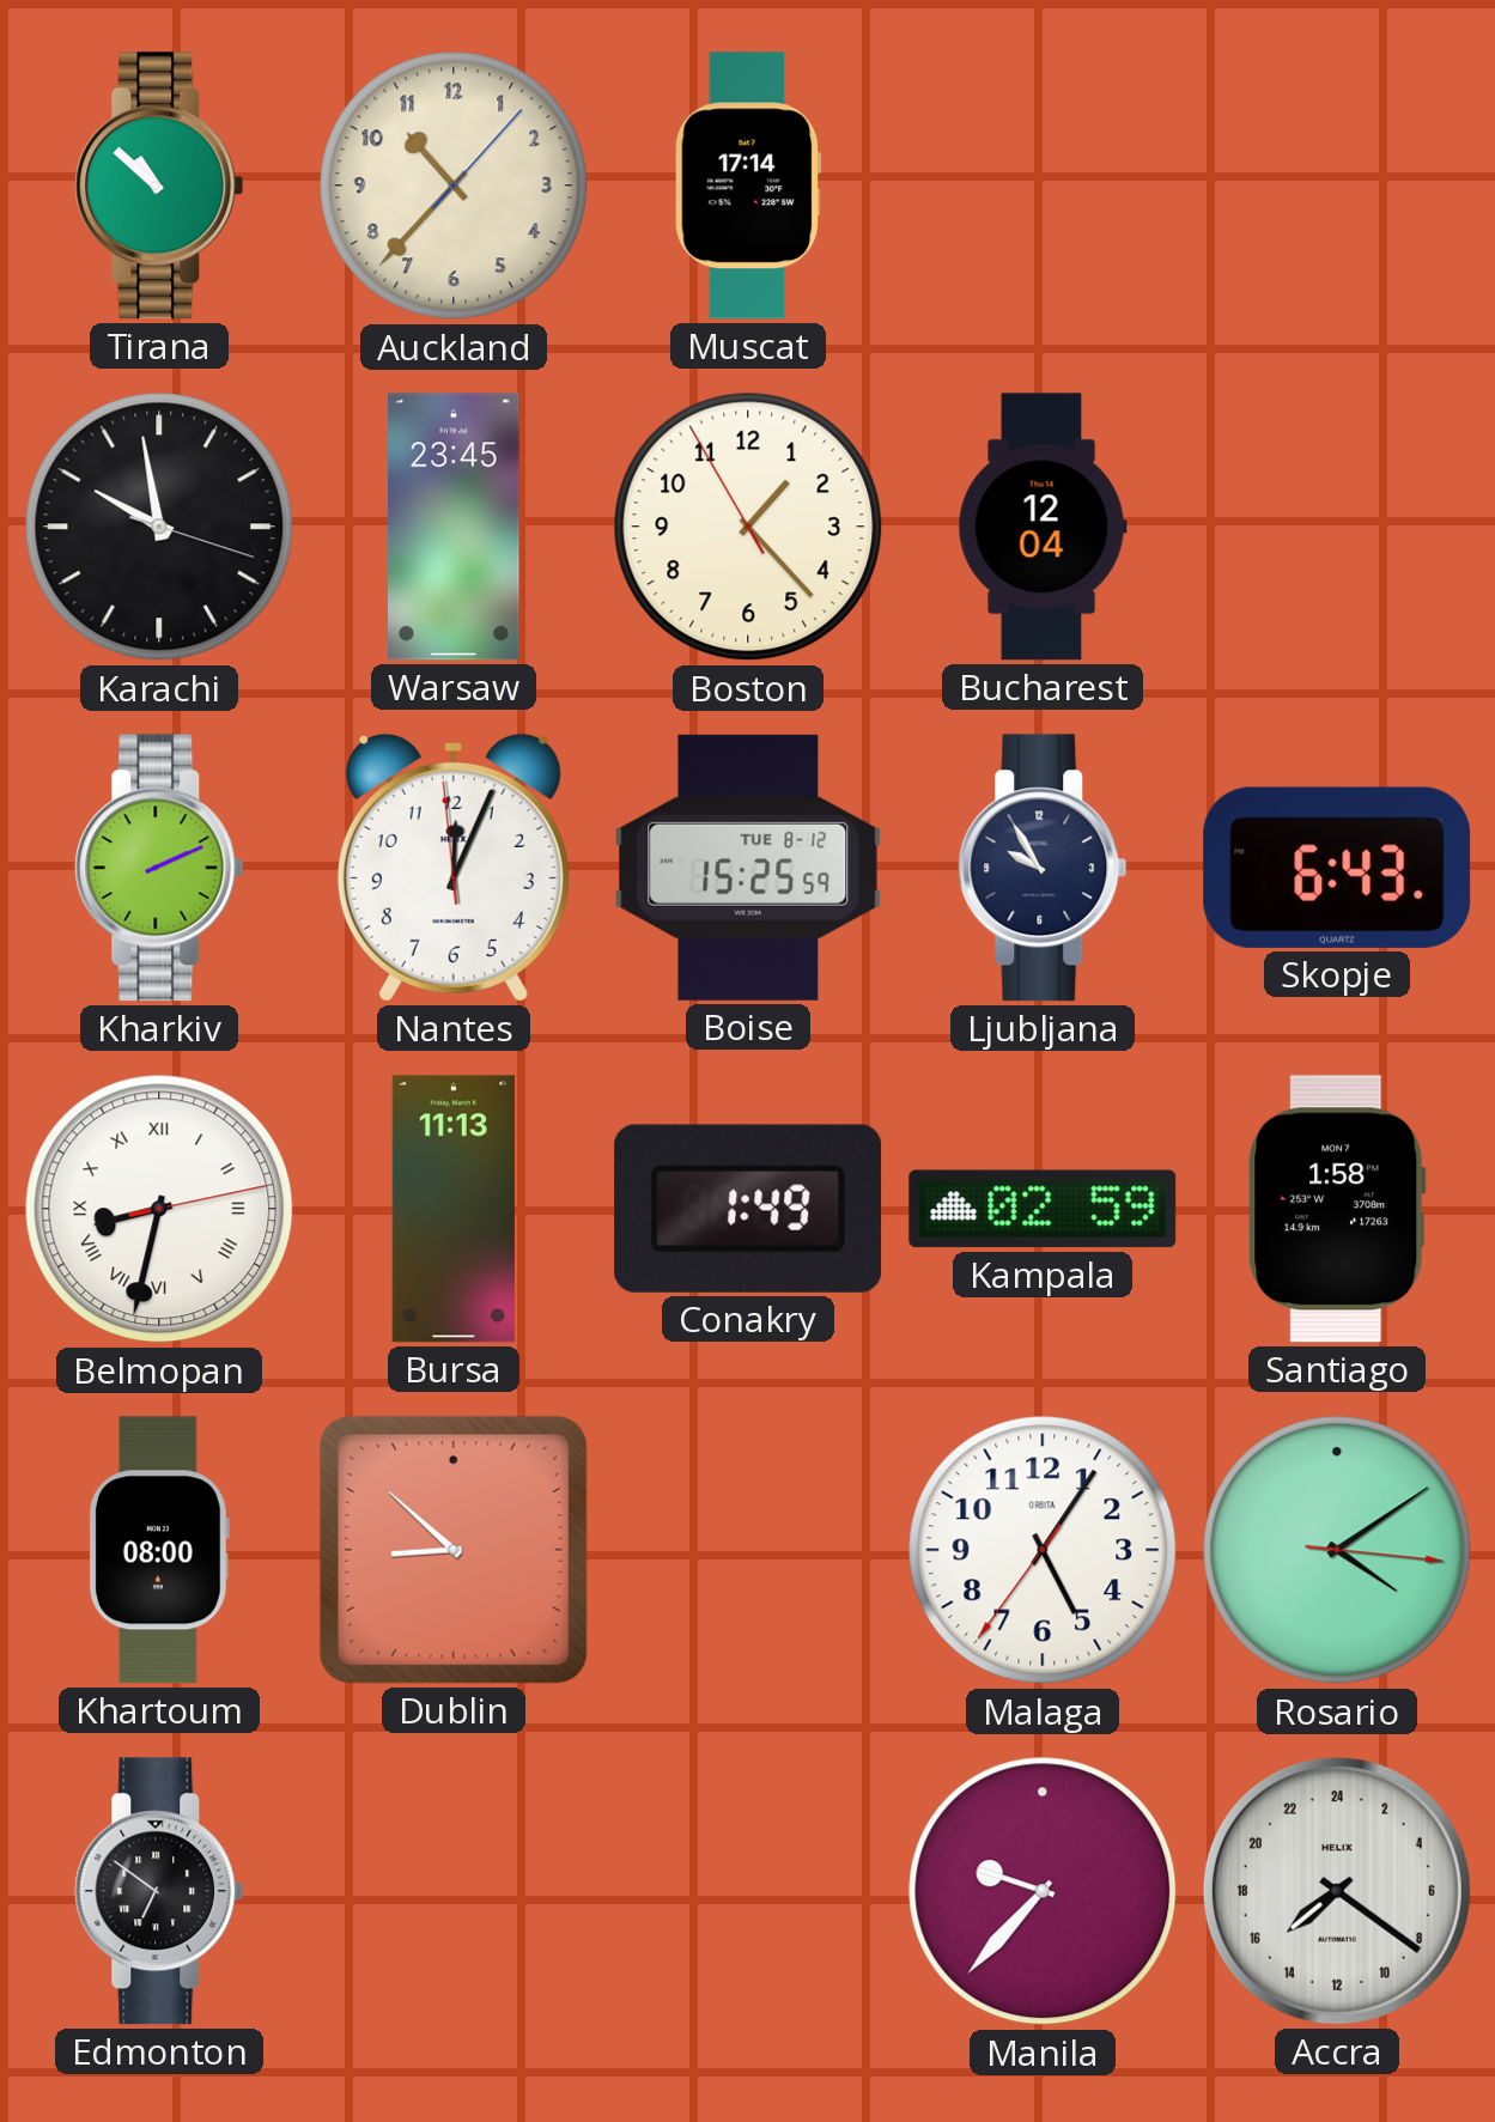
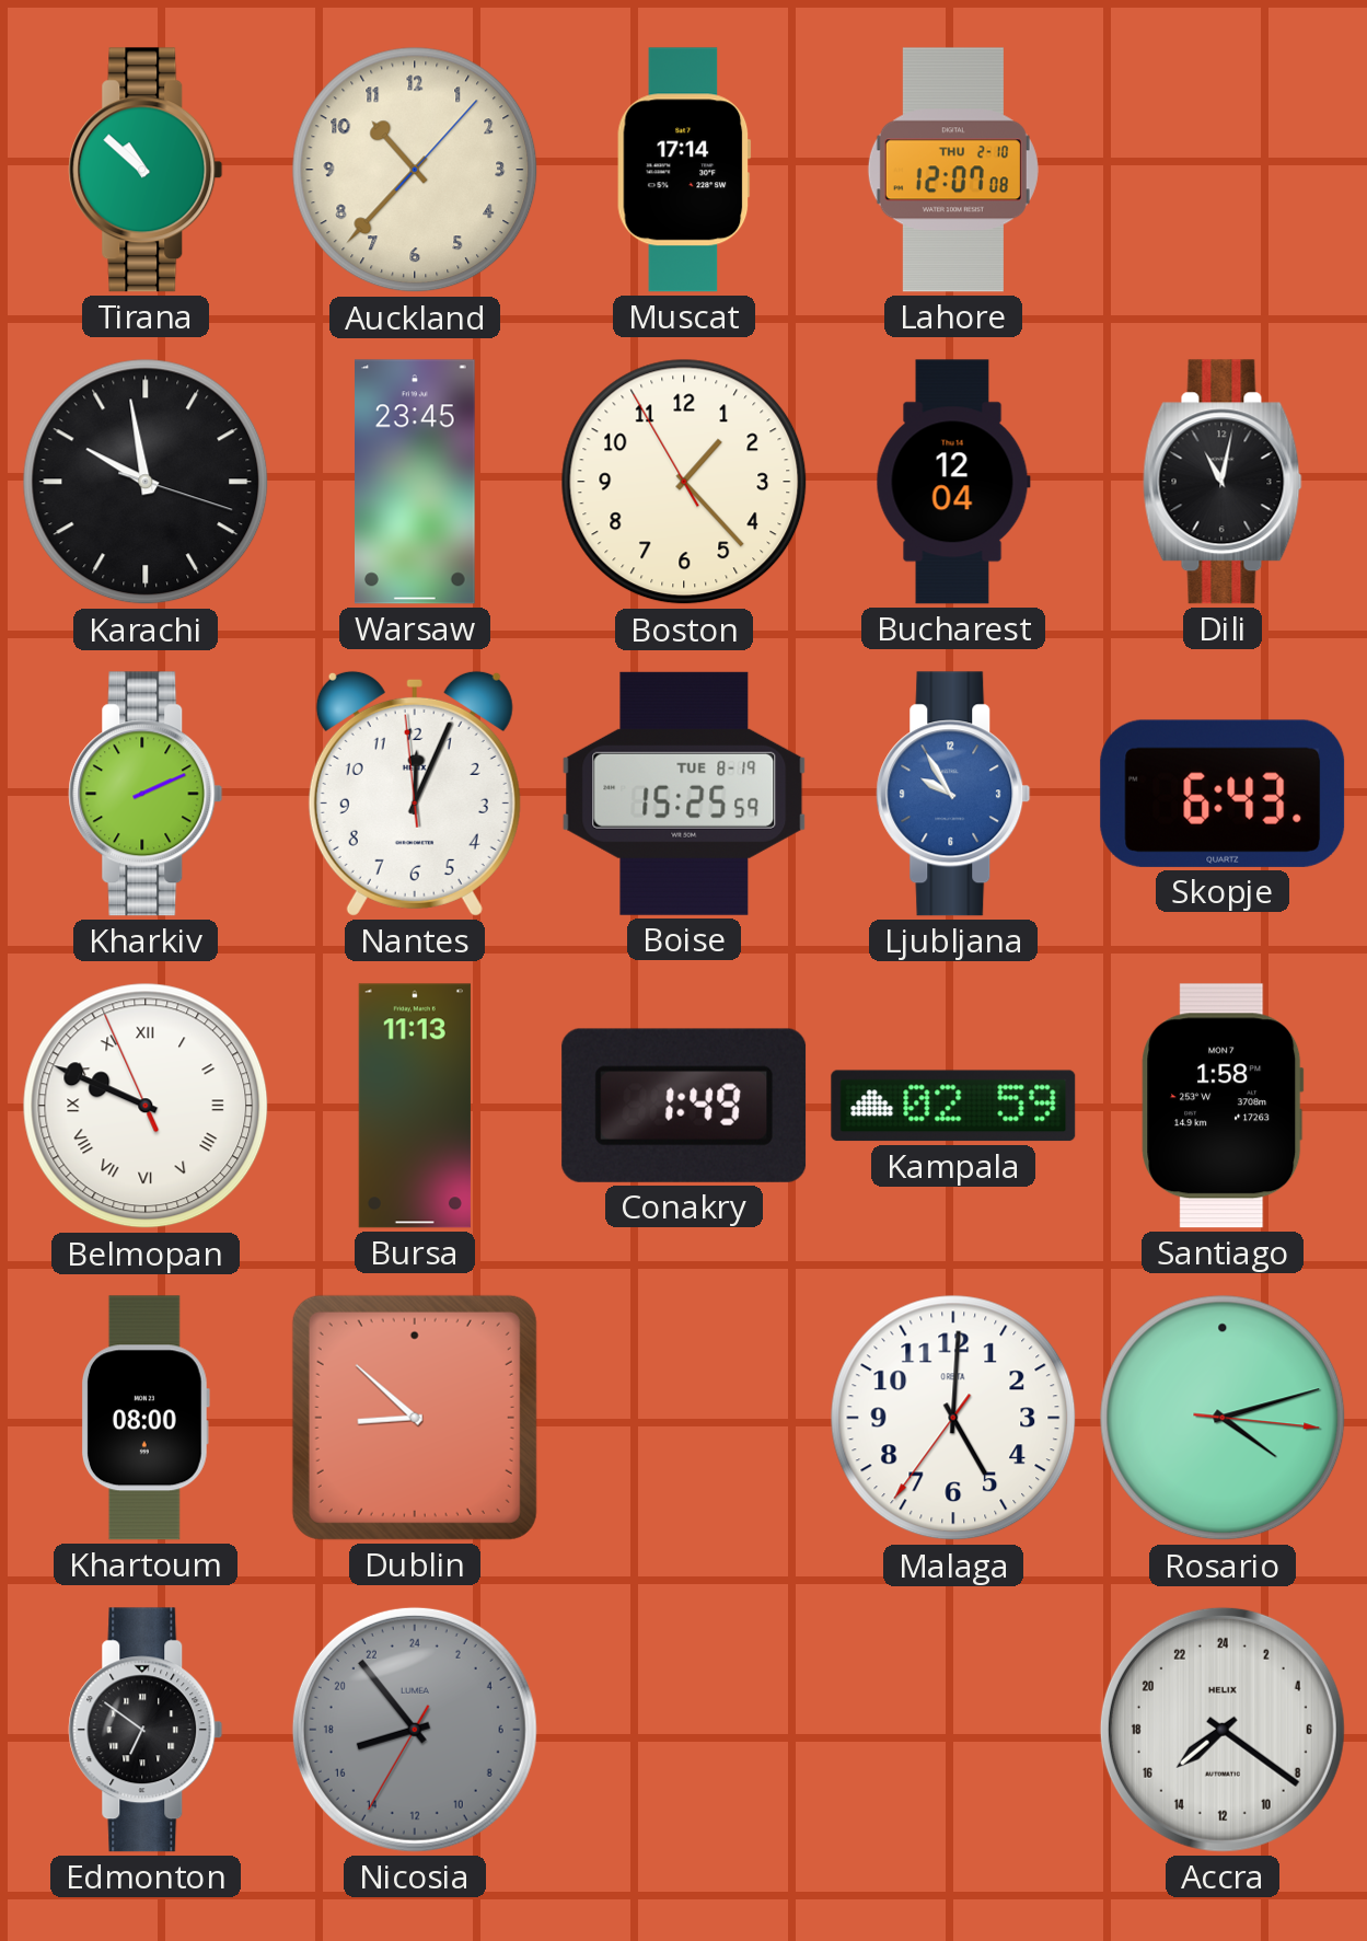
Lahore: none -> 12:07
Dili: none -> 11:02
Boise date: TUE 8-12 -> TUE 8-19
Ljubljana dial: navy -> blue
Belmopan: 8:32 -> 9:48
Malaga: 5:05 -> 5:00
Rosario: 4:09 -> 4:12
Nicosia: none -> 16:53
Manila: 9:37 -> none
